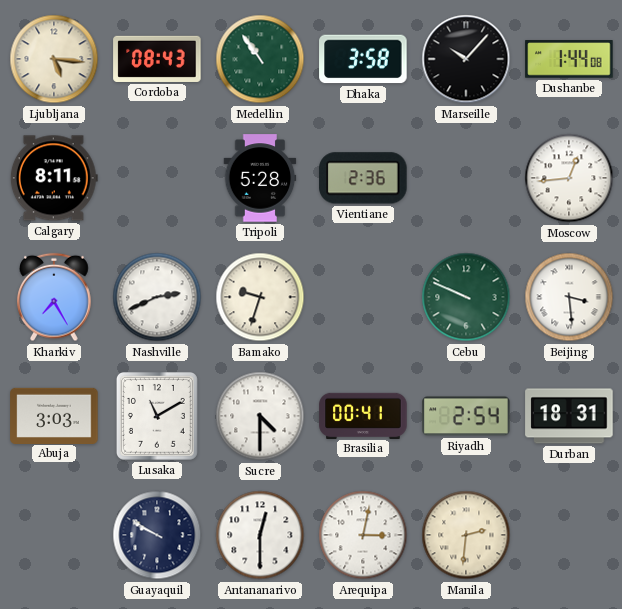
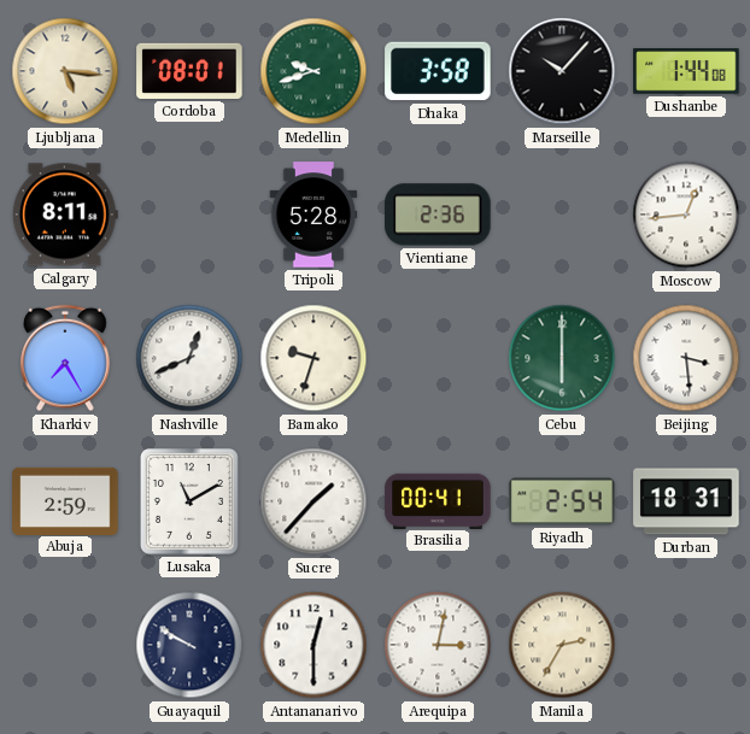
Cordoba: 08:43 -> 08:01
Medellin: 10:54 -> 9:42
Nashville: 2:41 -> 12:41
Cebu: 9:49 -> 6:00
Abuja: 3:03 -> 2:59
Sucre: 4:30 -> 1:37
Manila: 2:31 -> 2:35
